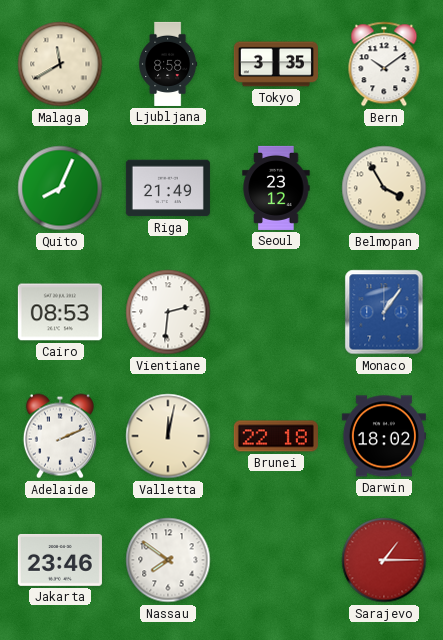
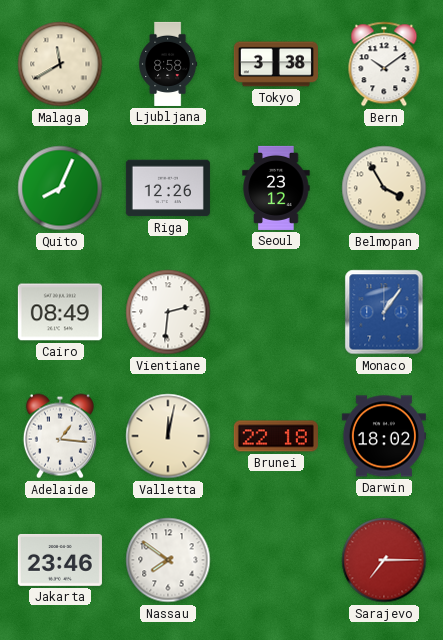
Tokyo: 3:35 -> 3:38
Riga: 21:49 -> 12:26
Cairo: 08:53 -> 08:49
Adelaide: 2:11 -> 1:16
Sarajevo: 1:15 -> 7:15
